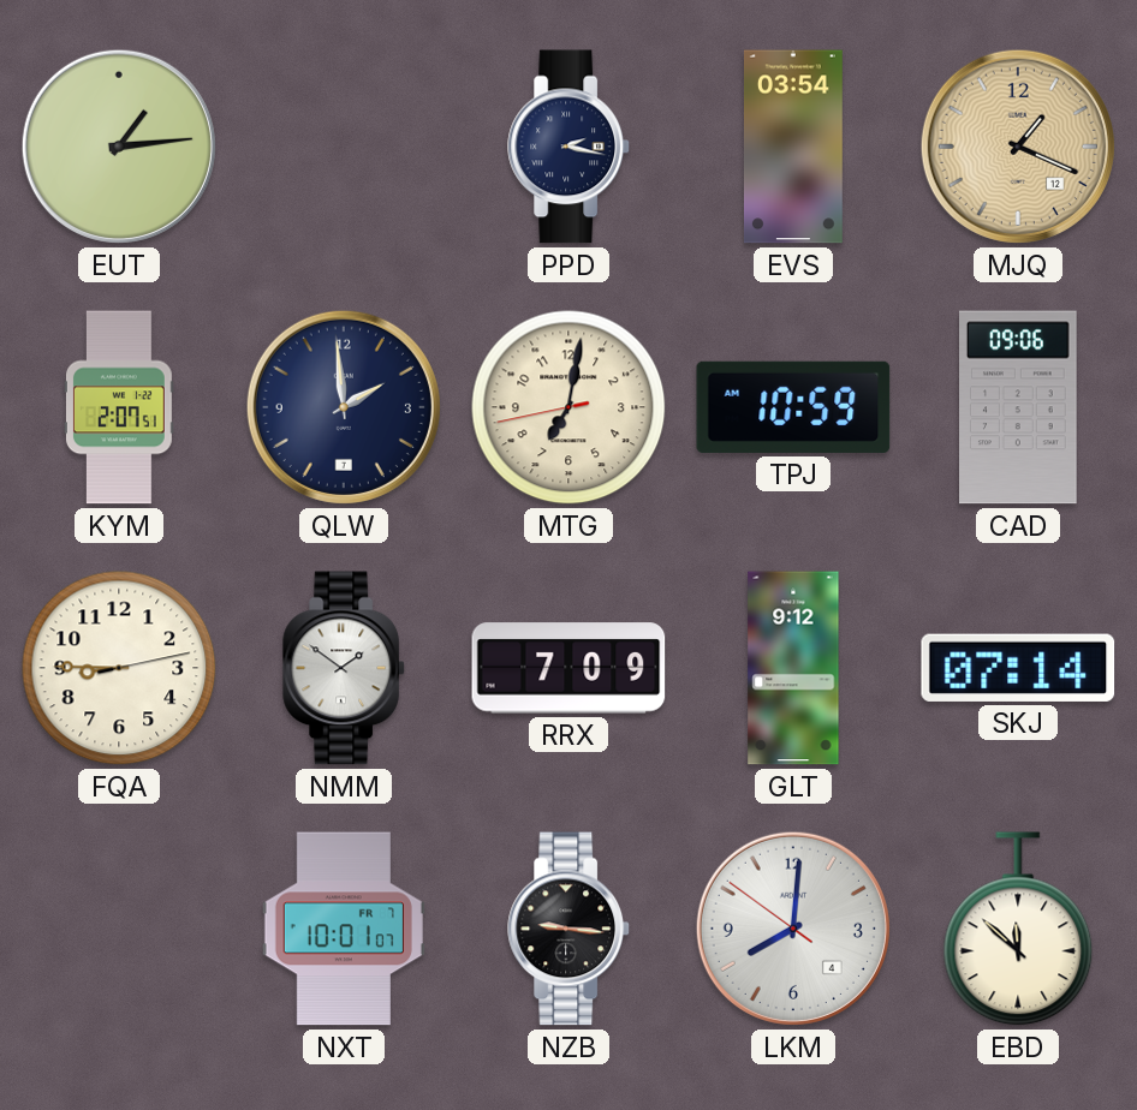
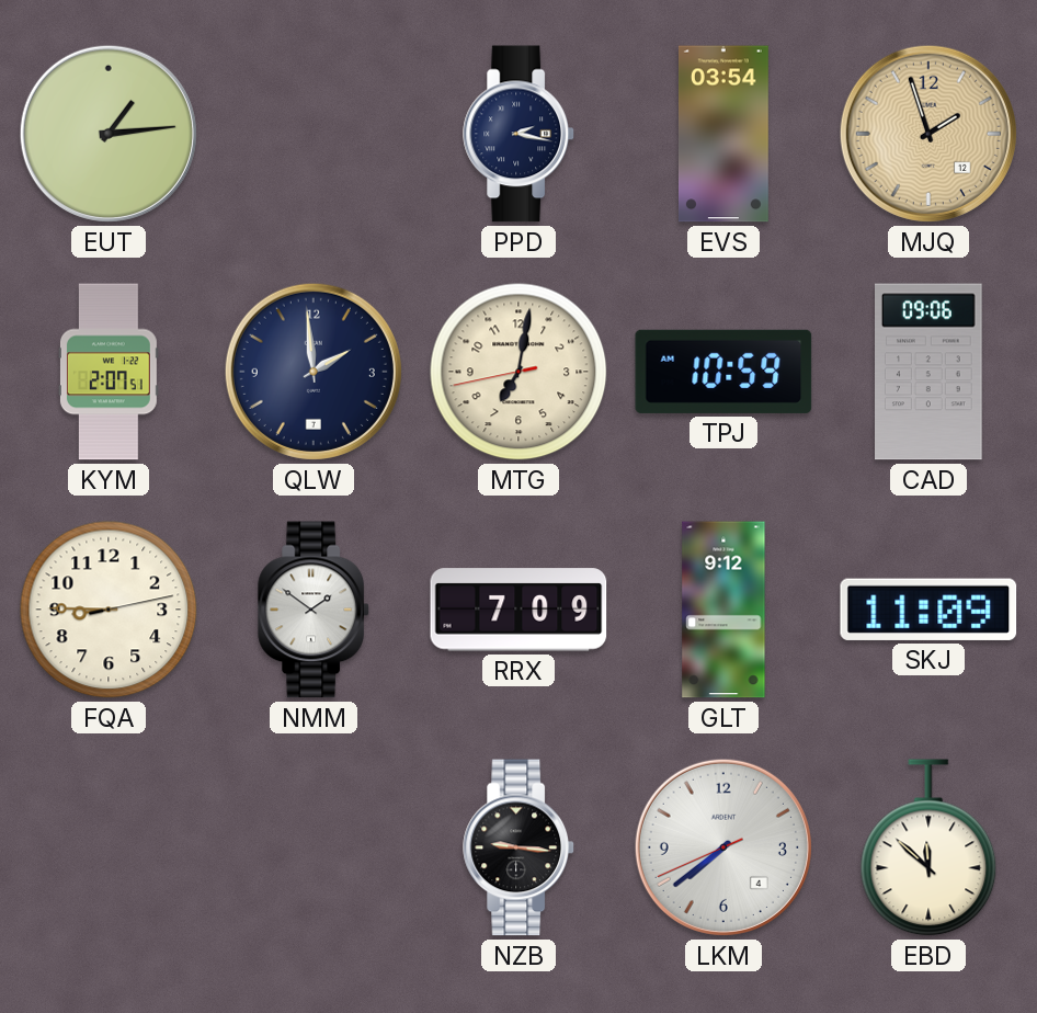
MJQ: 1:19 -> 1:57
SKJ: 07:14 -> 11:09
NXT: 10:01 -> none
LKM: 8:00 -> 7:38
